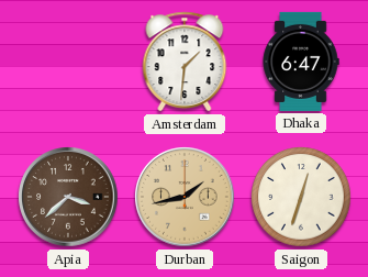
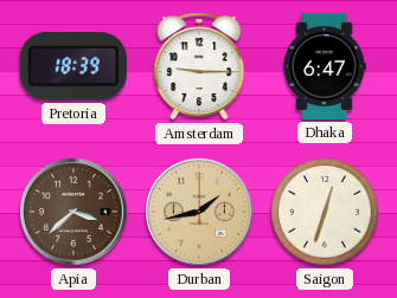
Pretoria: none -> 18:39
Amsterdam: 1:31 -> 9:15
